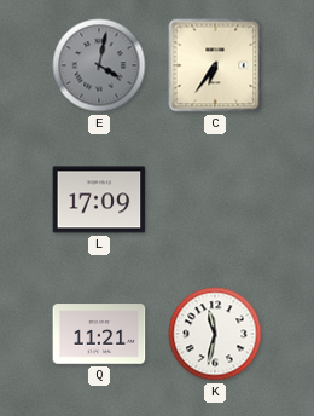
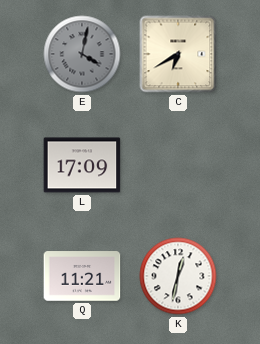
C: 6:36 -> 6:40
K: 11:32 -> 12:32
